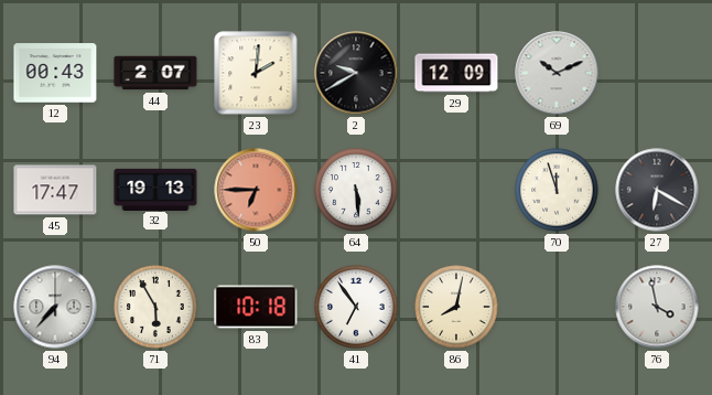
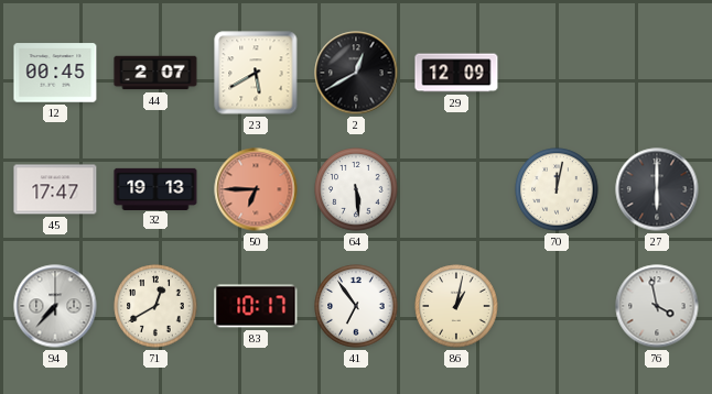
12: 00:43 -> 00:45
23: 2:01 -> 5:40
2: 9:40 -> 12:40
69: 10:11 -> none
70: 11:57 -> 12:02
27: 6:20 -> 6:00
71: 5:55 -> 12:40
83: 10:18 -> 10:17
86: 8:02 -> 1:02
